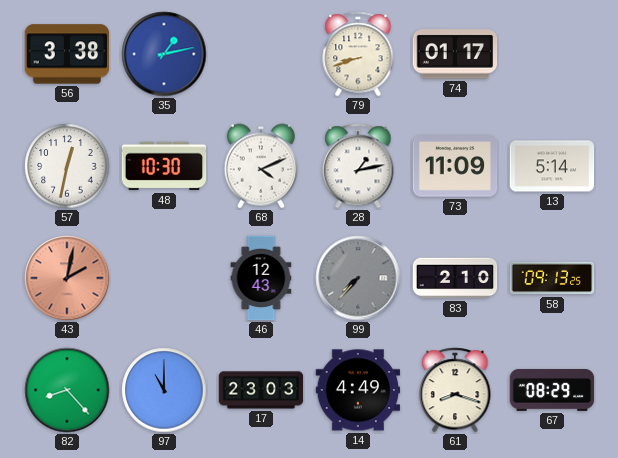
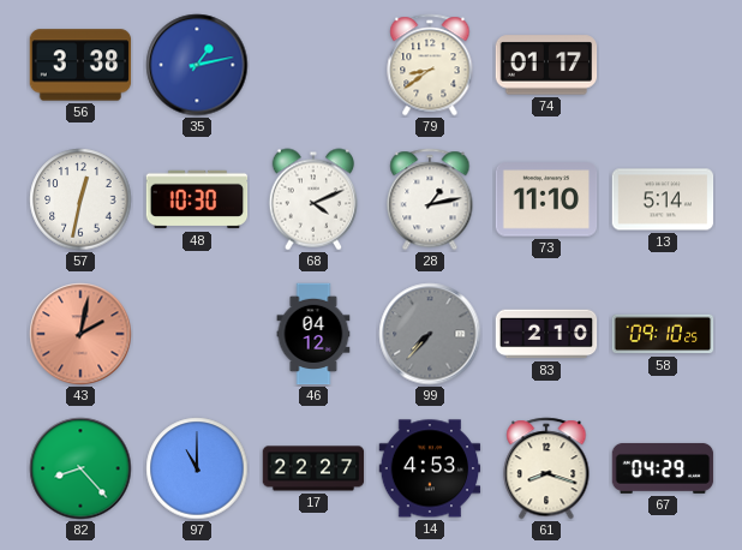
79: 8:42 -> 8:39
73: 11:09 -> 11:10
46: 12:43 -> 04:12
58: 09:13 -> 09:10
17: 23:03 -> 22:27
14: 4:49 -> 4:53
67: 08:29 -> 04:29
